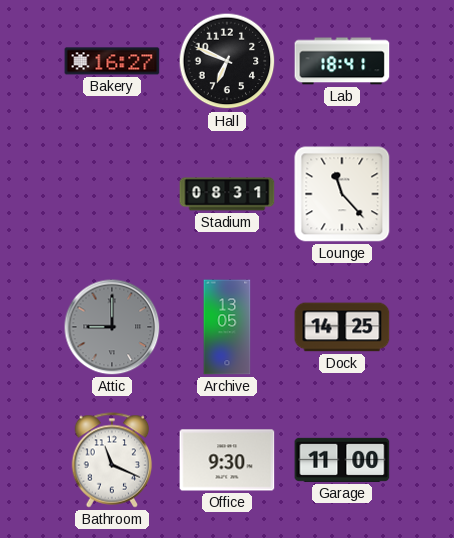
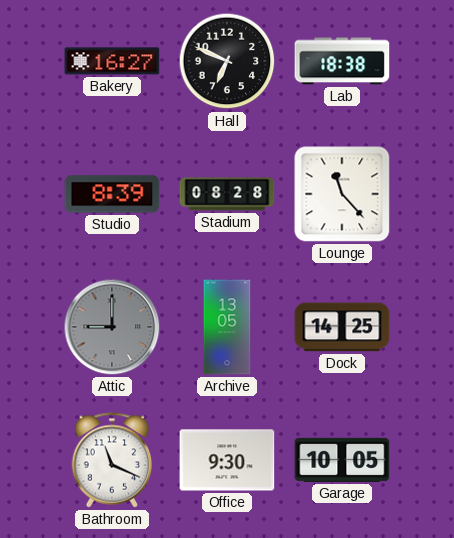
Lab: 18:41 -> 18:38
Studio: none -> 8:39
Stadium: 08:31 -> 08:28
Garage: 11:00 -> 10:05
